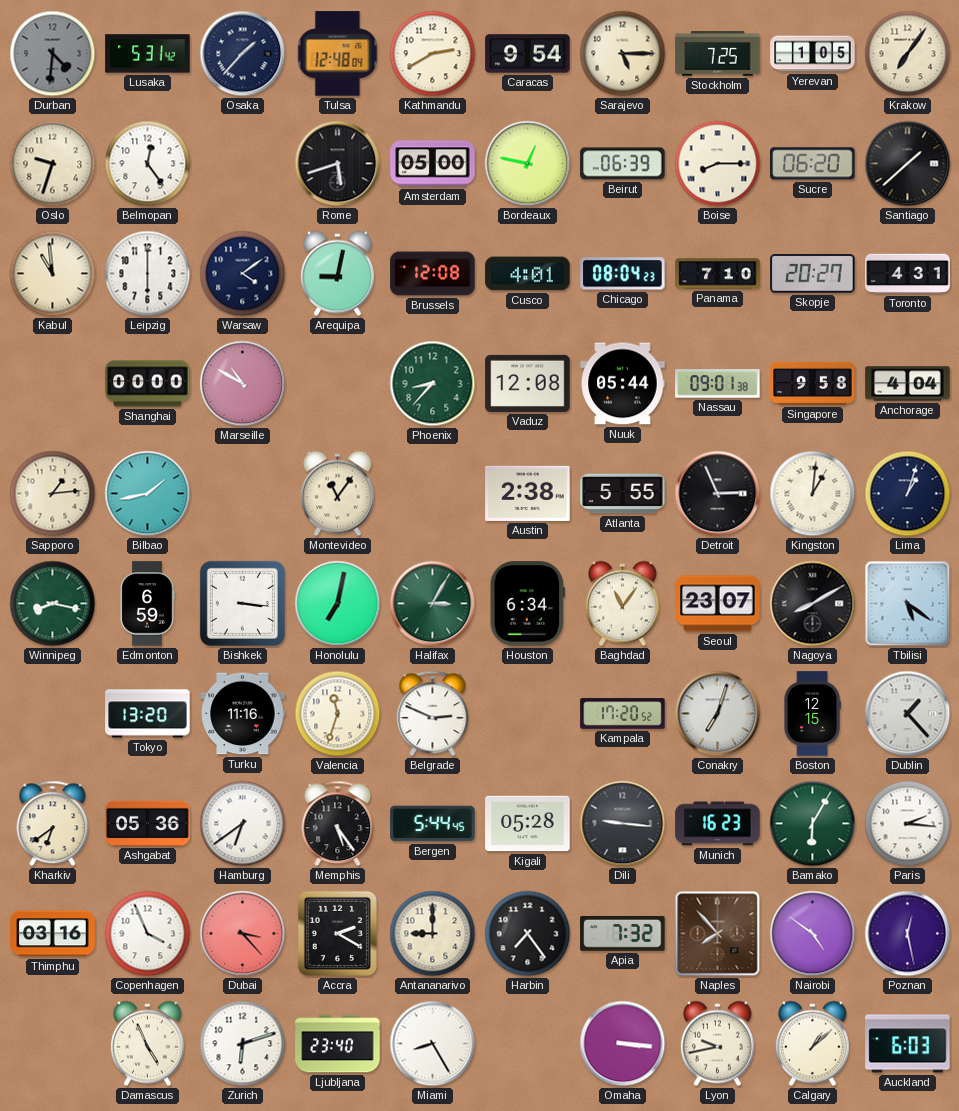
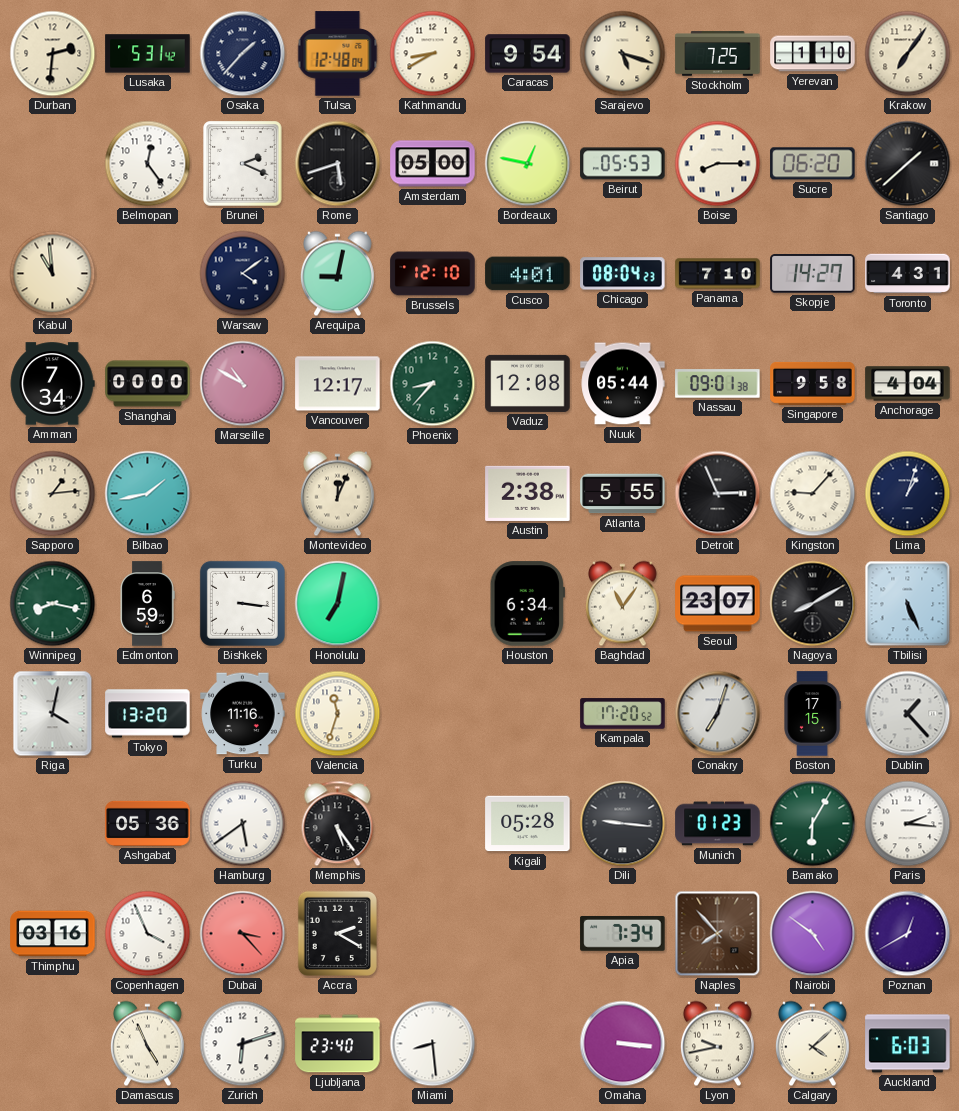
Durban: 4:31 -> 2:31
Durban dial: grey -> cream
Kathmandu: 2:40 -> 8:40
Sarajevo: 5:15 -> 5:18
Yerevan: 1:05 -> 1:10
Oslo: 9:33 -> none
Brunei: none -> 2:19
Beirut: 06:39 -> 05:53
Leipzig: 6:00 -> none
Brussels: 12:08 -> 12:10
Skopje: 20:27 -> 14:27
Amman: none -> 7:34
Vancouver: none -> 12:17
Montevideo: 11:06 -> 12:04
Kingston: 1:01 -> 9:07
Halifax: 3:05 -> none
Tbilisi: 5:21 -> 5:26
Riga: none -> 4:02
Belgrade: 2:49 -> none
Boston: 12:15 -> 17:15
Kharkiv: 6:39 -> none
Hamburg: 6:39 -> 5:39
Bergen: 5:44 -> none
Munich: 16:23 -> 01:23
Antananarivo: 9:00 -> none
Harbin: 7:24 -> none
Apia: 7:32 -> 7:34
Poznan: 12:28 -> 12:40
Miami: 8:25 -> 8:29
Calgary: 1:08 -> 4:08
